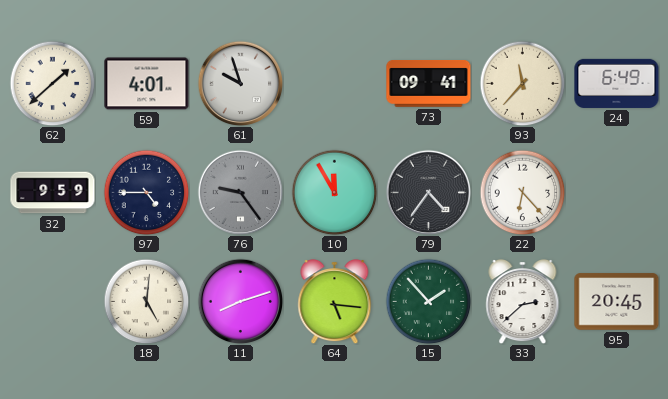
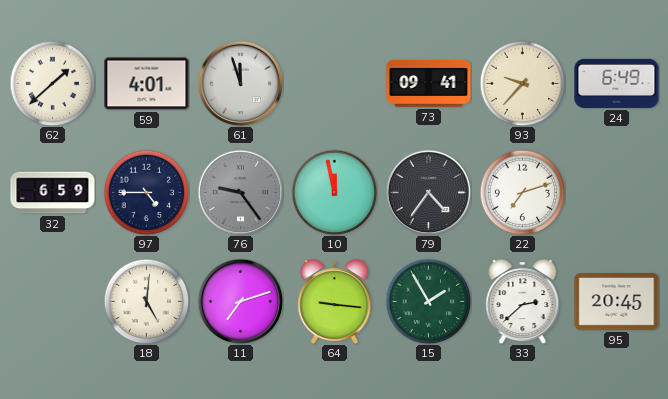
61: 9:57 -> 11:57
93: 11:37 -> 9:37
32: 9:59 -> 6:59
10: 11:55 -> 11:58
22: 6:23 -> 7:12
11: 8:12 -> 7:12
64: 5:16 -> 9:16
15: 1:53 -> 1:55
